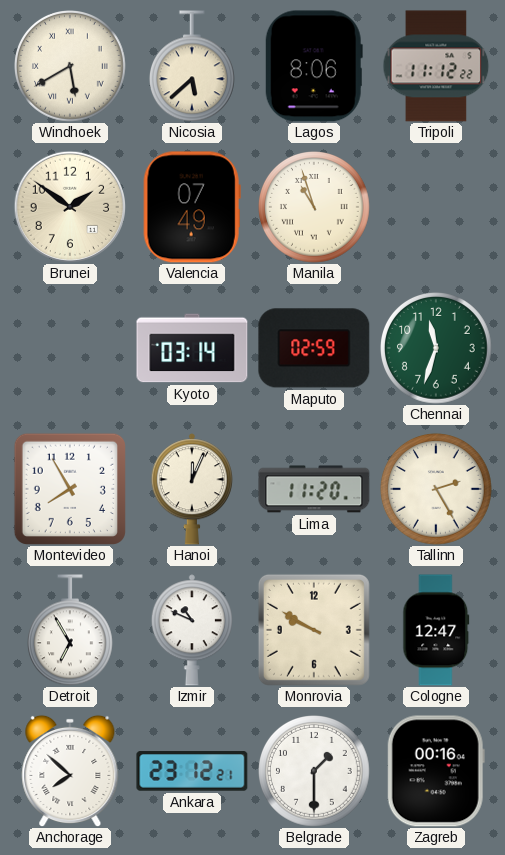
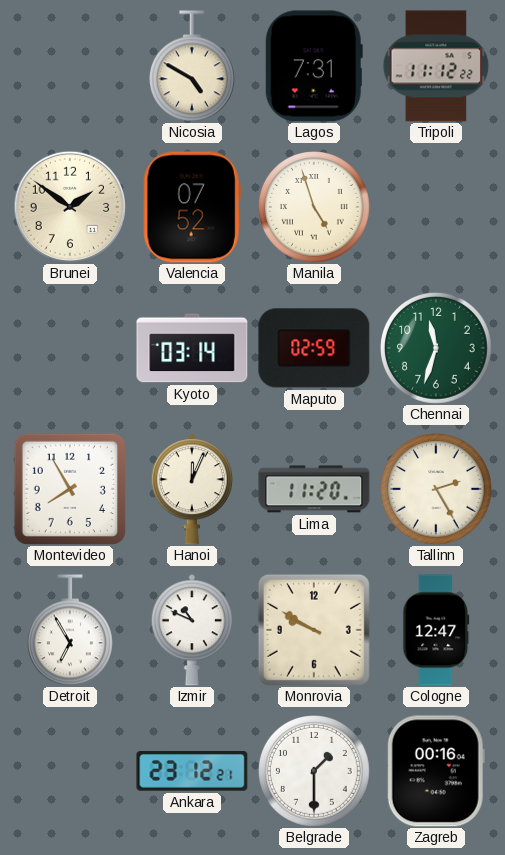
Windhoek: 5:40 -> none
Nicosia: 5:38 -> 4:50
Lagos: 8:06 -> 7:31
Valencia: 07:49 -> 07:52
Manila: 10:57 -> 4:57
Anchorage: 7:52 -> none
